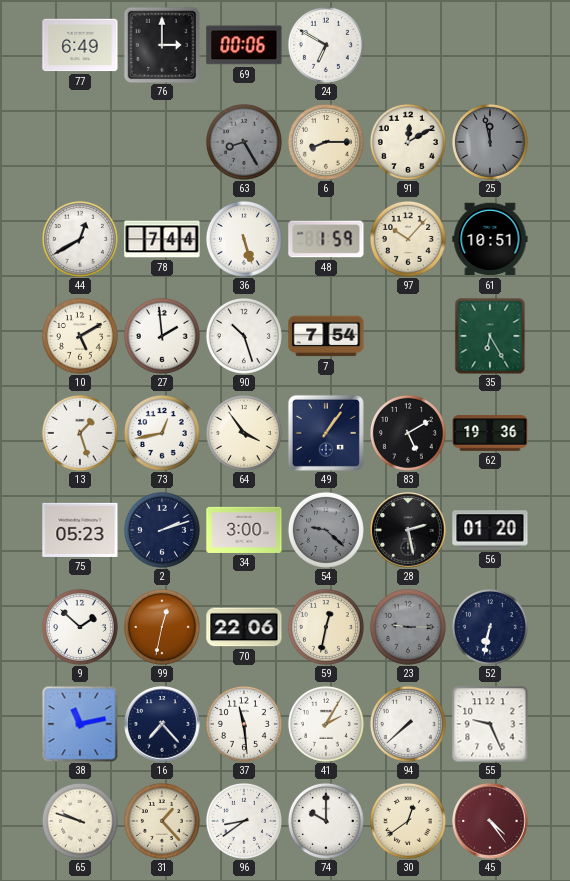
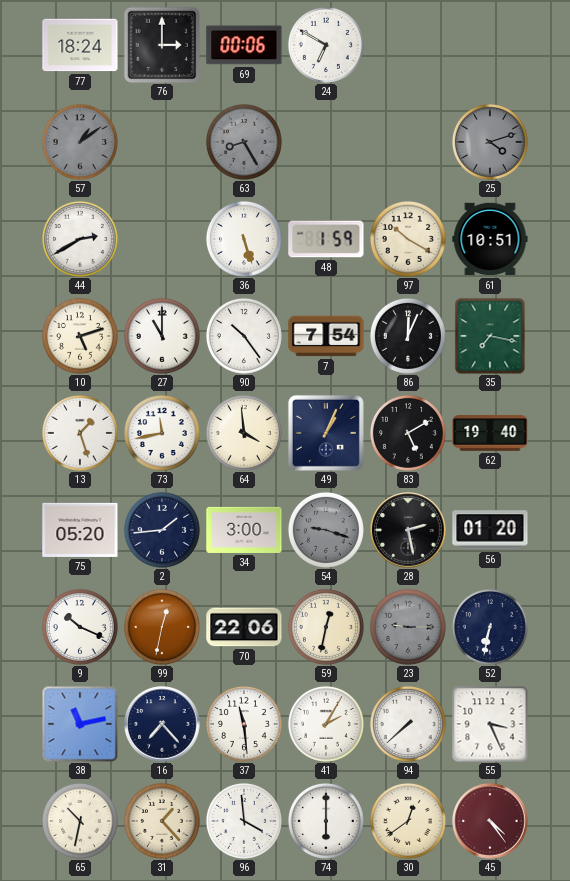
77: 6:49 -> 18:24
57: none -> 1:09
6: 8:15 -> none
91: 12:10 -> none
25: 11:58 -> 4:12
44: 12:40 -> 2:40
78: 7:44 -> none
97: 10:07 -> 10:20
10: 5:10 -> 5:12
27: 1:59 -> 11:00
90: 10:27 -> 10:24
86: none -> 12:04
35: 6:25 -> 7:17
73: 12:43 -> 11:43
64: 3:54 -> 3:59
49: 1:06 -> 1:04
62: 19:36 -> 19:40
75: 05:23 -> 05:20
2: 2:12 -> 1:44
54: 9:22 -> 9:18
9: 1:52 -> 10:19
55: 9:26 -> 3:26
65: 9:48 -> 10:32
96: 8:39 -> 3:59
74: 10:00 -> 6:00
